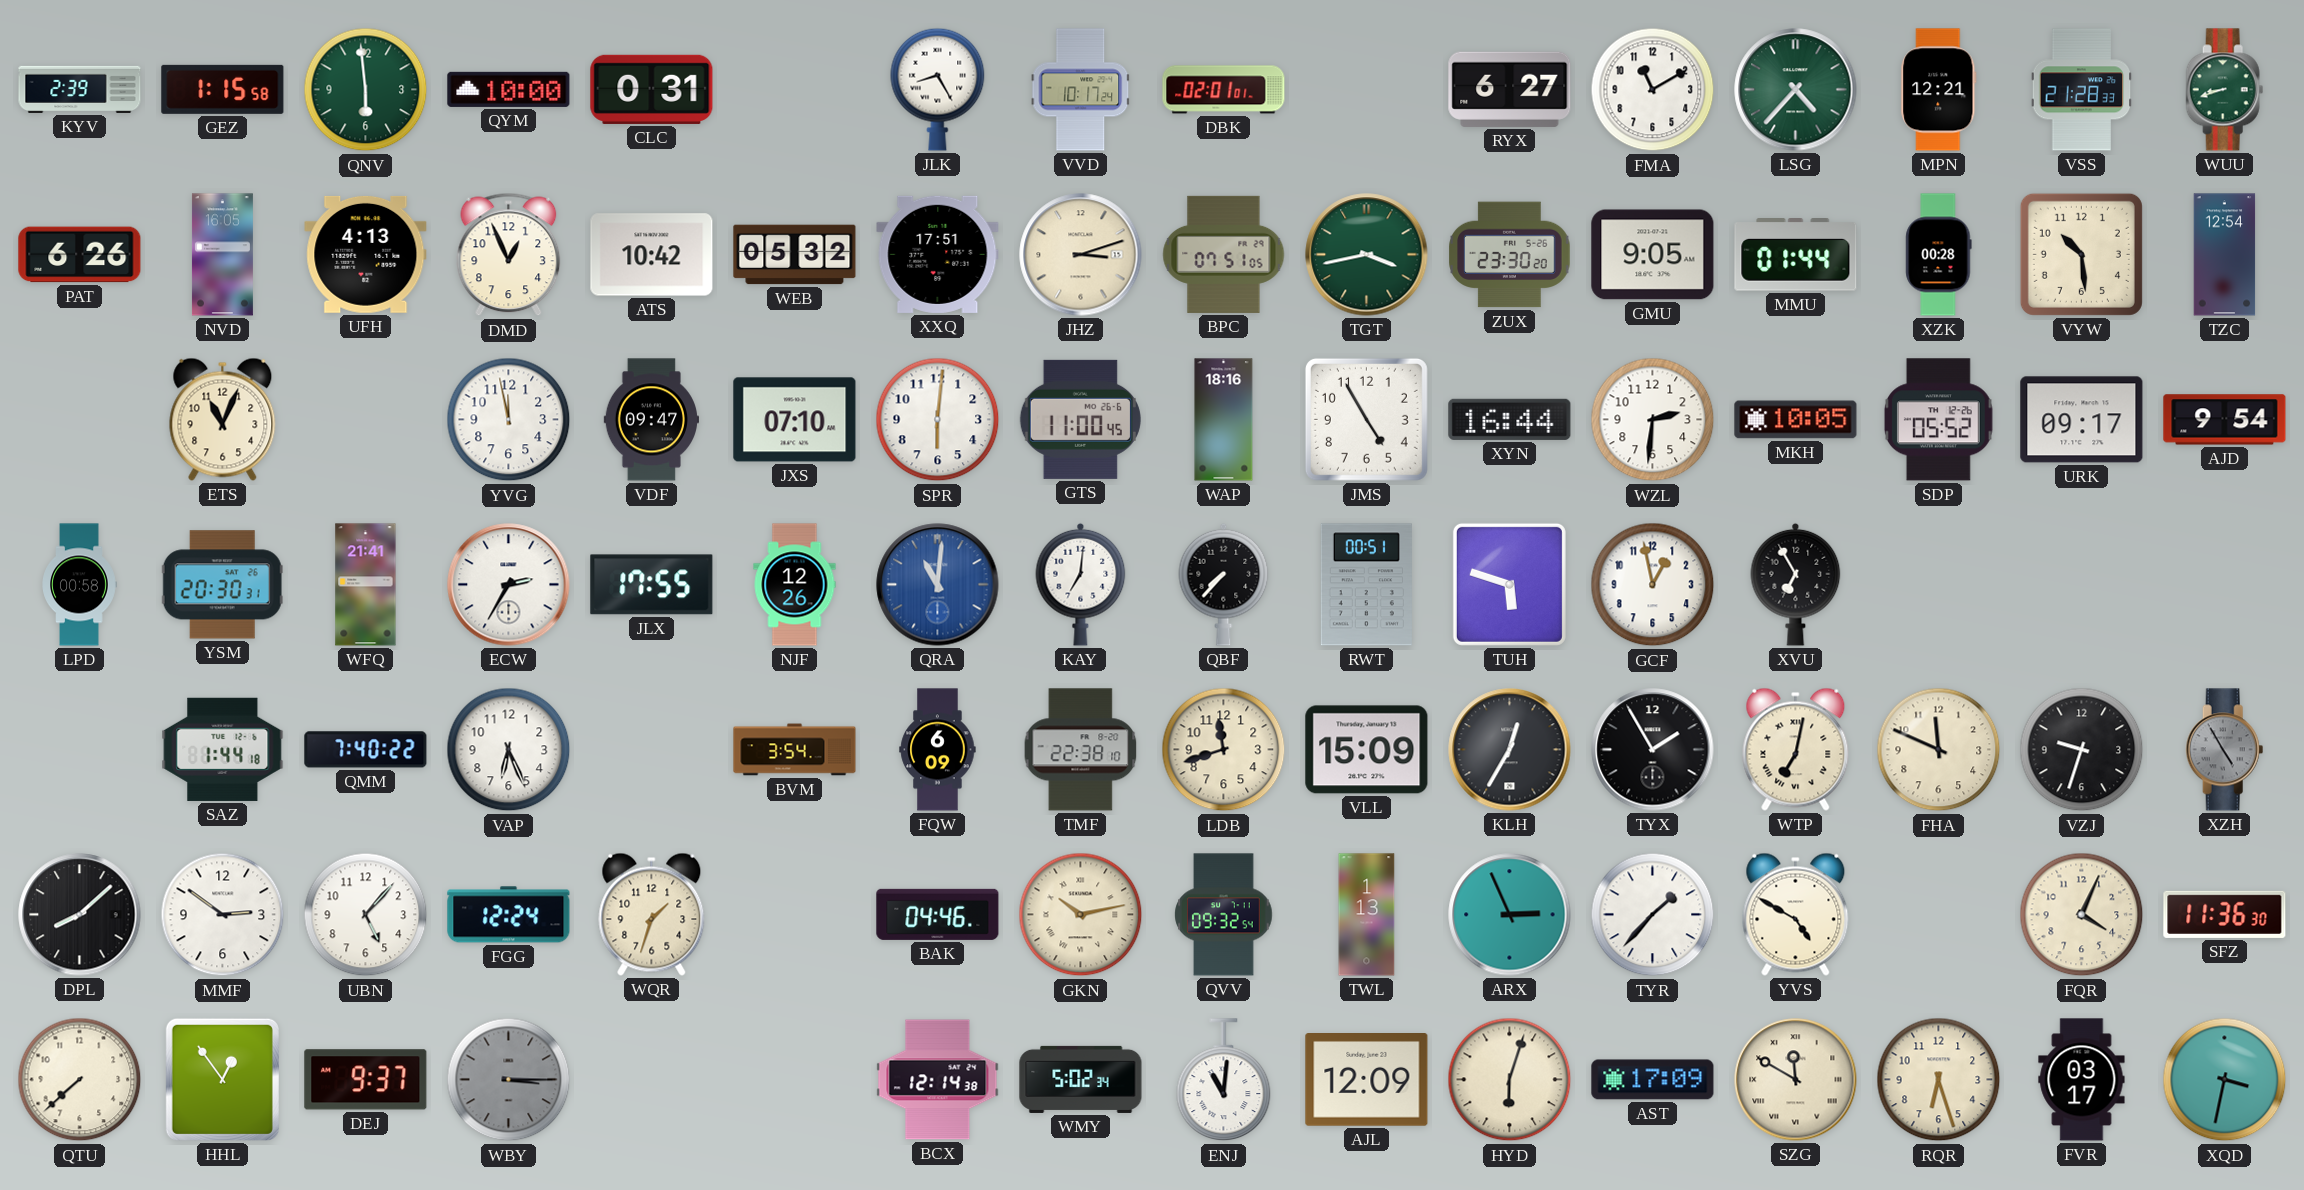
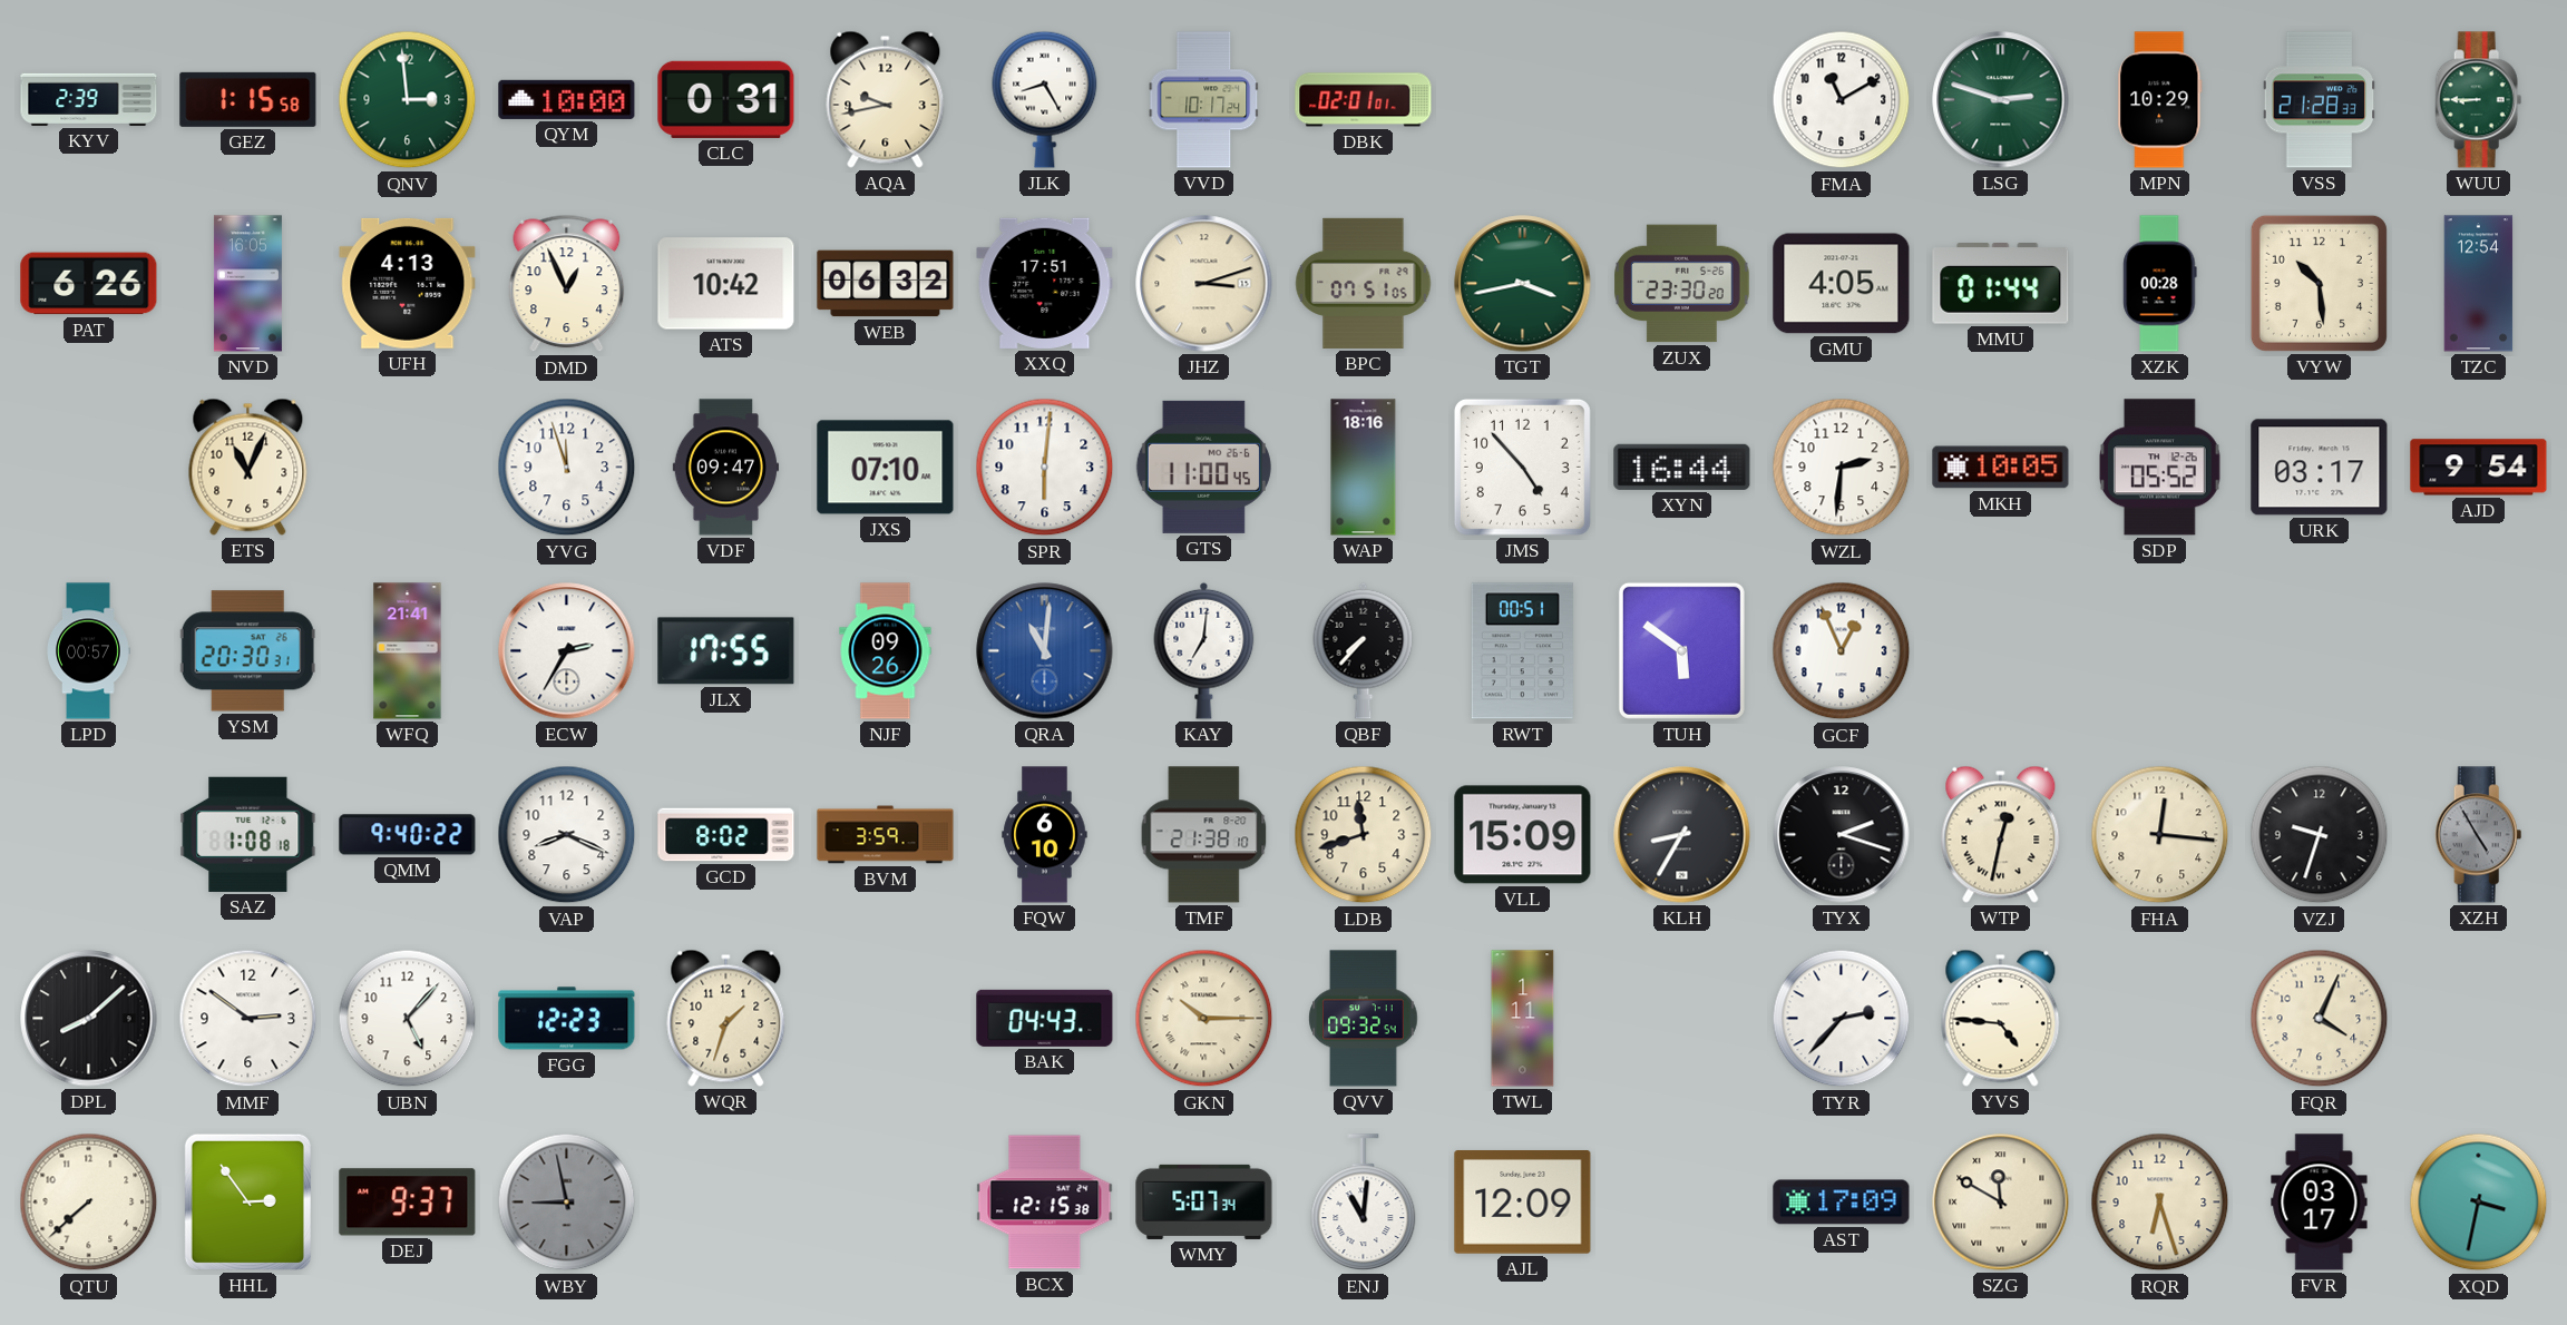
QNV: 5:59 -> 2:59
AQA: none -> 9:43
RYX: 6:27 -> none
LSG: 4:37 -> 2:48
MPN: 12:21 -> 10:29
WUU: 8:42 -> 8:45
WEB: 05:32 -> 06:32
GMU: 9:05 -> 4:05
YVG: 11:58 -> 11:57
JMS: 4:55 -> 4:53
URK: 09:17 -> 03:17
LPD: 00:58 -> 00:57
NJF: 12:26 -> 09:26
TUH: 5:48 -> 5:51
GCF: 12:58 -> 12:56
XVU: 6:55 -> none
SAZ: 1:44 -> 1:08
QMM: 7:40 -> 9:40
VAP: 6:26 -> 8:19
GCD: none -> 8:02
BVM: 3:54 -> 3:59
FQW: 6:09 -> 6:10
TMF: 22:38 -> 21:38
KLH: 12:35 -> 8:35
TYX: 1:55 -> 2:18
WTP: 7:02 -> 12:32
FHA: 11:49 -> 12:16
FGG: 12:24 -> 12:23
BAK: 04:46 -> 04:43
GKN: 10:13 -> 10:15
TWL: 1:13 -> 1:11
ARX: 2:56 -> none
TYR: 1:37 -> 2:37
YVS: 4:50 -> 4:46
SFZ: 11:36 -> none
HHL: 12:54 -> 2:54
WBY: 3:15 -> 8:58
BCX: 12:14 -> 12:15
WMY: 5:02 -> 5:07
HYD: 6:03 -> none
